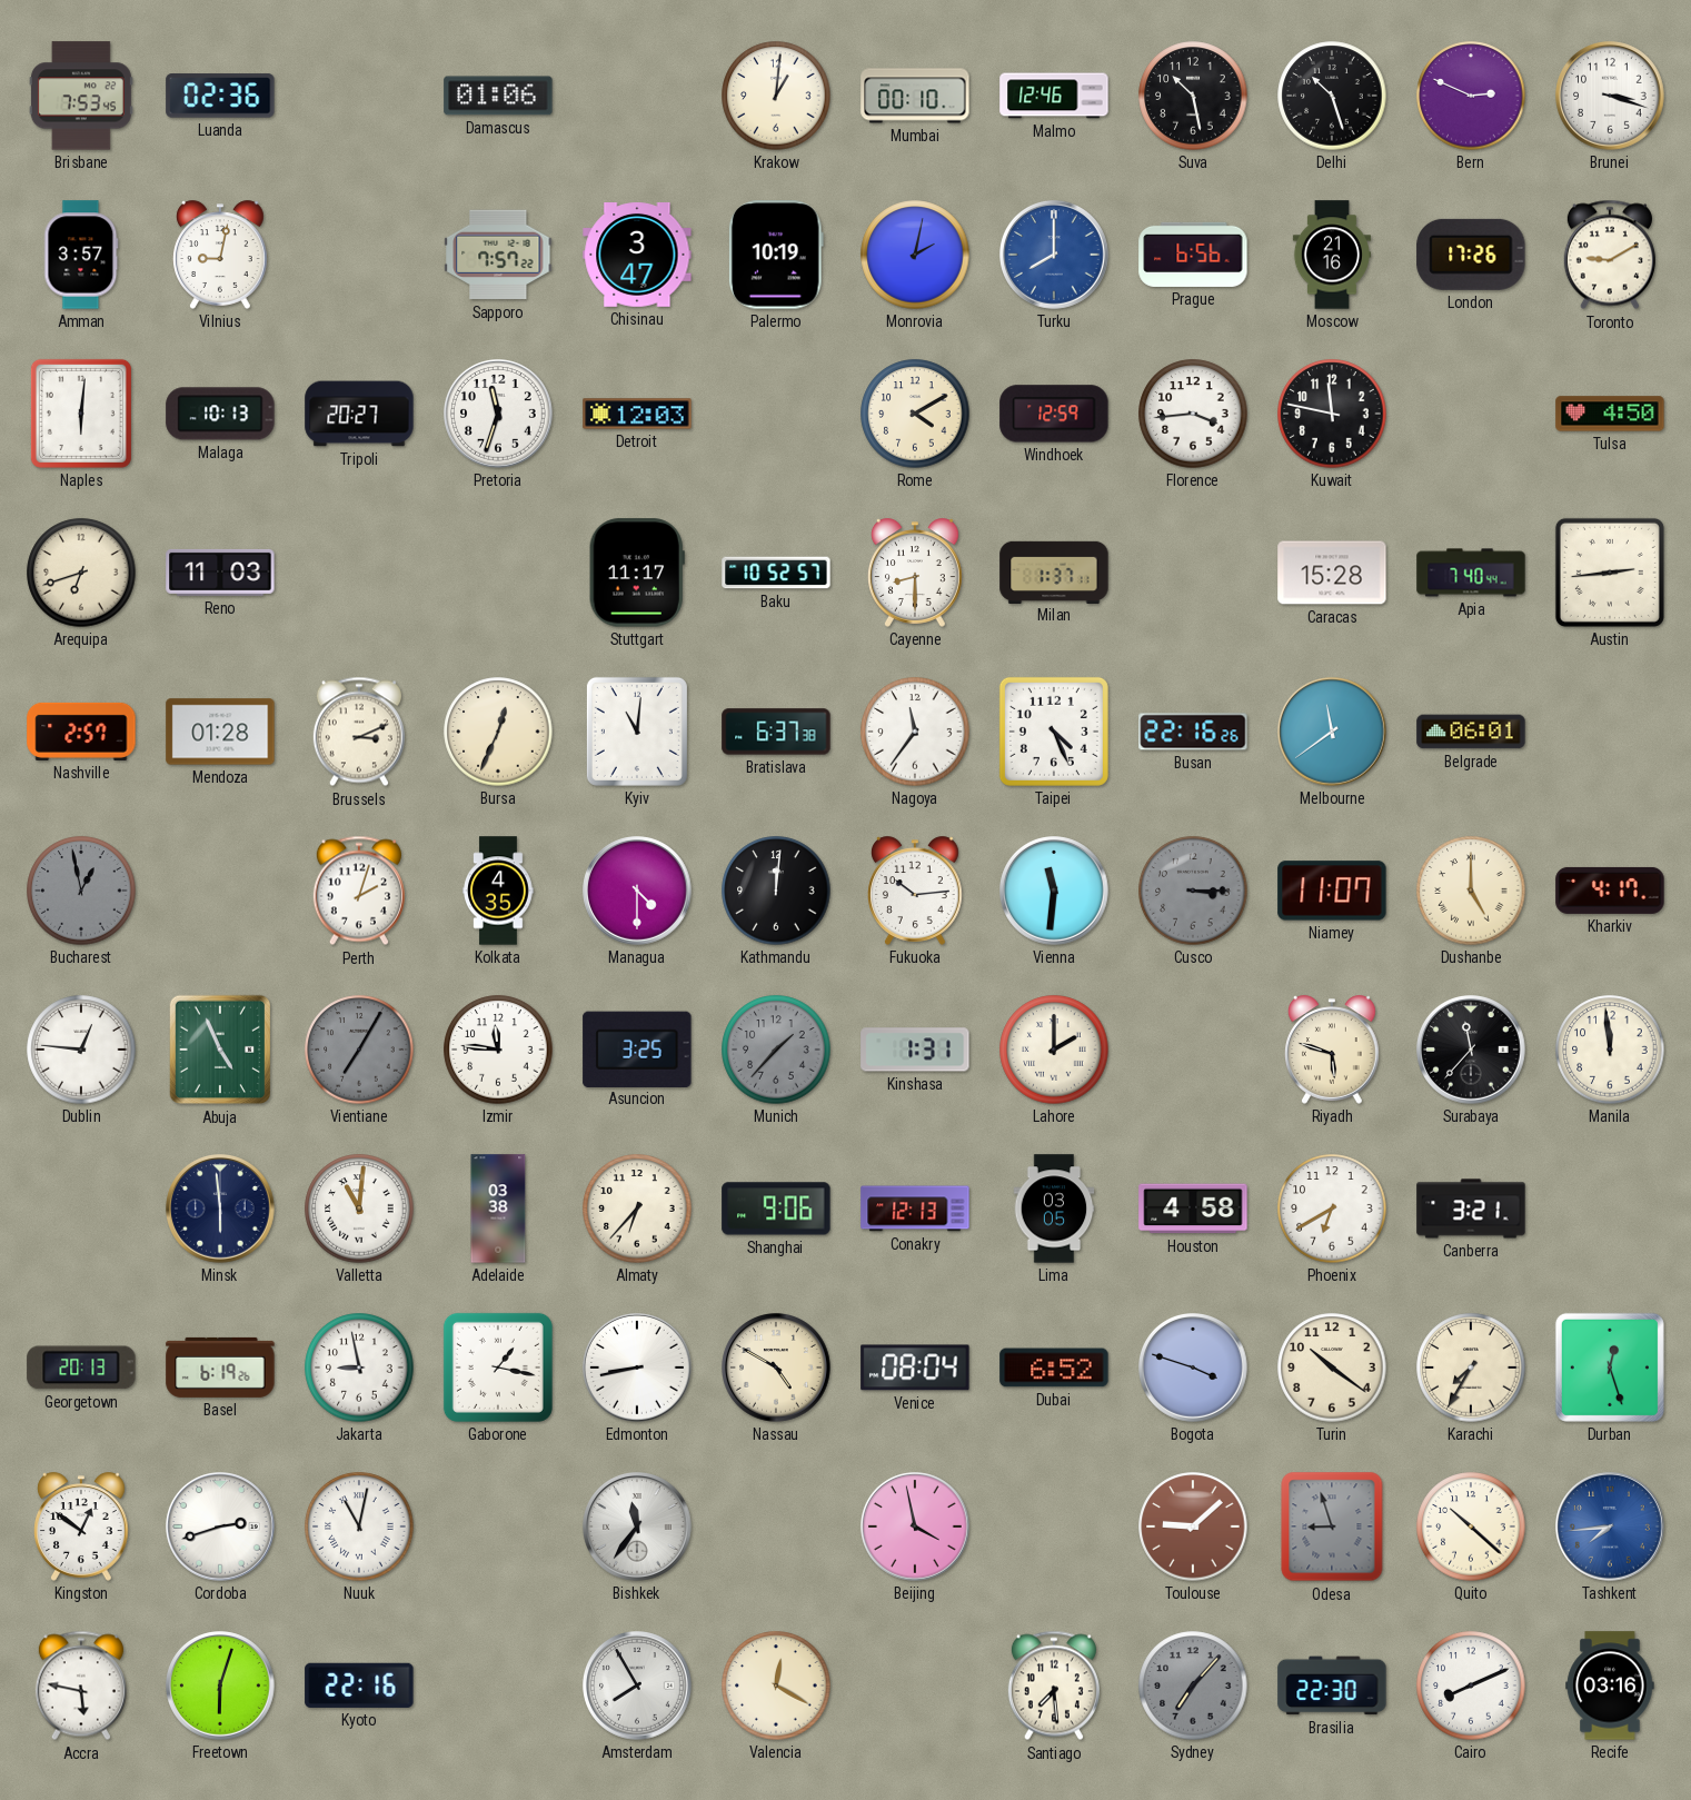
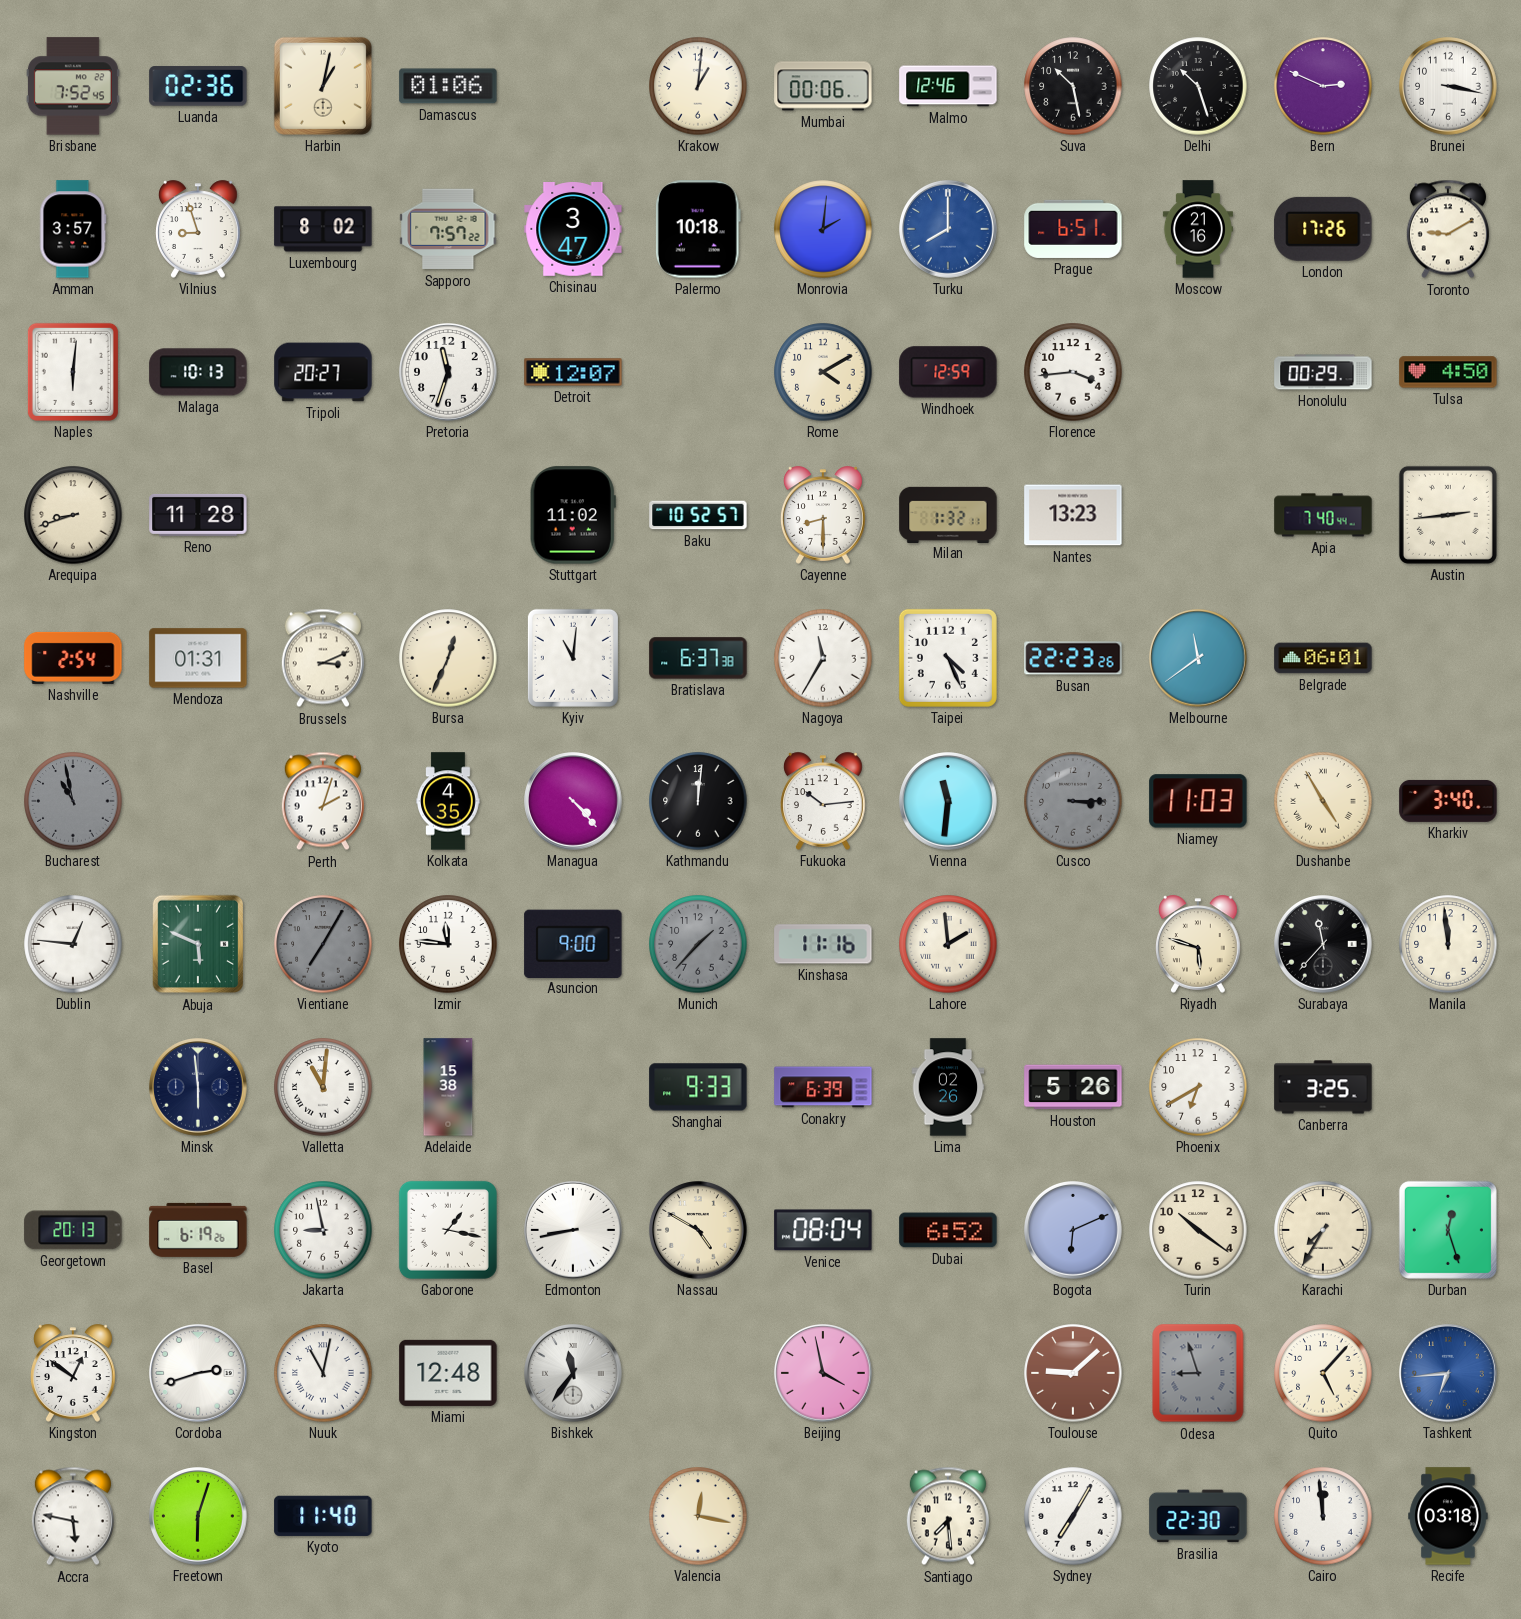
Brisbane: 7:53 -> 7:52
Harbin: none -> 1:02
Mumbai: 00:10 -> 00:06
Brunei: 3:18 -> 3:17
Vilnius: 9:02 -> 8:57
Luxembourg: none -> 8:02
Palermo: 10:19 -> 10:18
Monrovia: 2:02 -> 2:01
Prague: 6:56 -> 6:51
Detroit: 12:03 -> 12:07
Kuwait: 11:47 -> none
Honolulu: none -> 00:29
Arequipa: 6:42 -> 8:42
Reno: 11:03 -> 11:28
Stuttgart: 11:17 -> 11:02
Milan: 1:37 -> 1:32
Nantes: none -> 13:23
Caracas: 15:28 -> none
Nashville: 2:57 -> 2:54
Mendoza: 01:28 -> 01:31
Nagoya: 11:36 -> 11:35
Busan: 22:16 -> 22:23
Bucharest: 12:58 -> 10:58
Managua: 4:30 -> 4:23
Niamey: 11:07 -> 11:03
Dushanbe: 5:00 -> 4:55
Kharkiv: 4:17 -> 3:40
Abuja: 4:56 -> 5:49
Asuncion: 3:25 -> 9:00
Kinshasa: 1:31 -> 11:16
Lahore: 2:00 -> 1:59
Adelaide: 03:38 -> 15:38
Almaty: 6:37 -> none
Shanghai: 9:06 -> 9:33
Conakry: 12:13 -> 6:39
Lima: 03:05 -> 02:26
Houston: 4:58 -> 5:26
Canberra: 3:21 -> 3:25
Bogota: 3:48 -> 6:11
Miami: none -> 12:48
Quito: 10:22 -> 5:07
Tashkent: 7:44 -> 6:44
Kyoto: 22:16 -> 11:40
Amsterdam: 7:55 -> none
Valencia: 12:20 -> 12:17
Sydney: 7:07 -> 7:05
Sydney dial: grey -> white
Cairo: 8:11 -> 11:59
Recife: 03:16 -> 03:18
